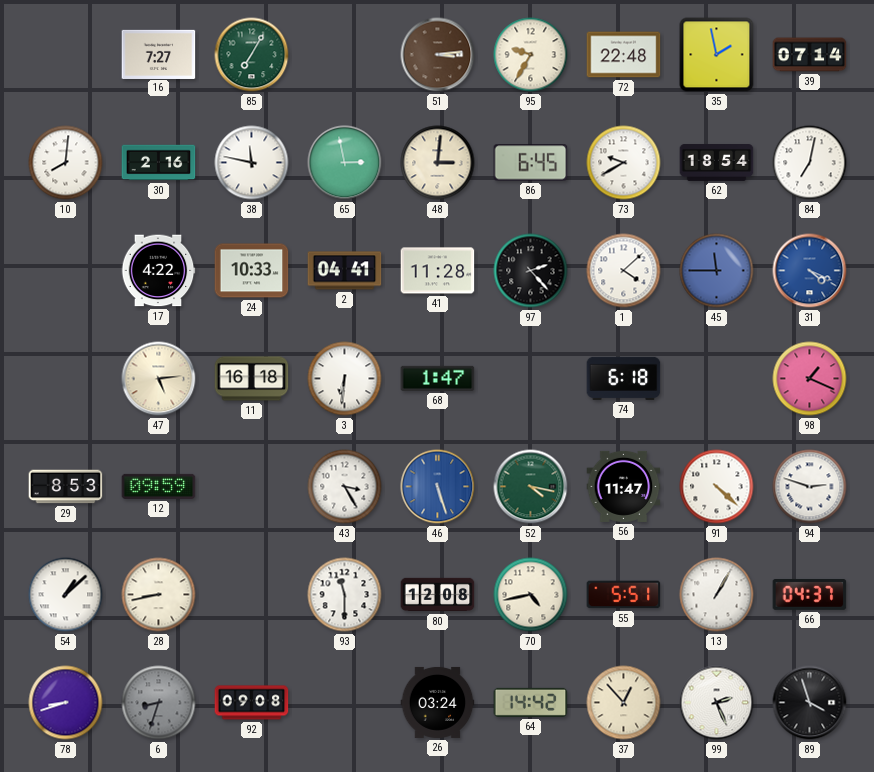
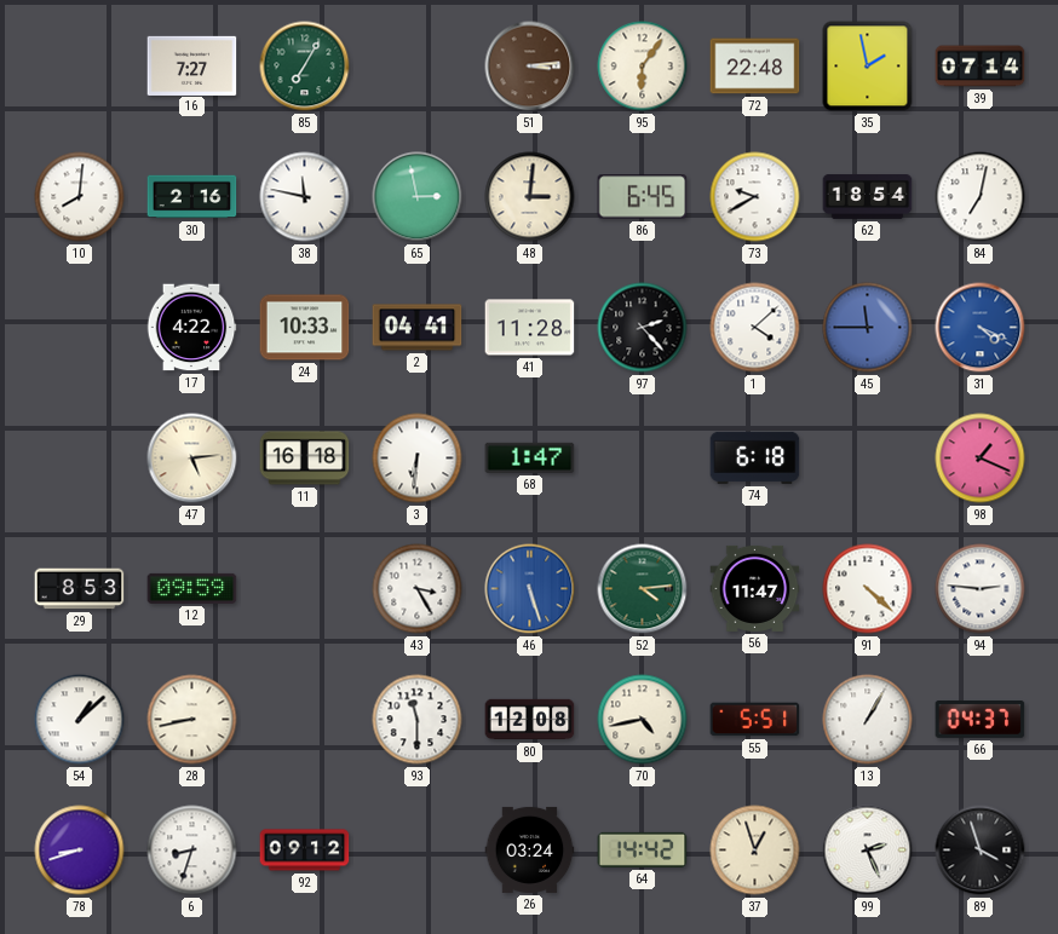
95: 9:35 -> 6:06
52: 4:17 -> 4:14
94: 2:48 -> 2:46
6 dial: grey -> white
92: 09:08 -> 09:12
37: 12:53 -> 12:57
